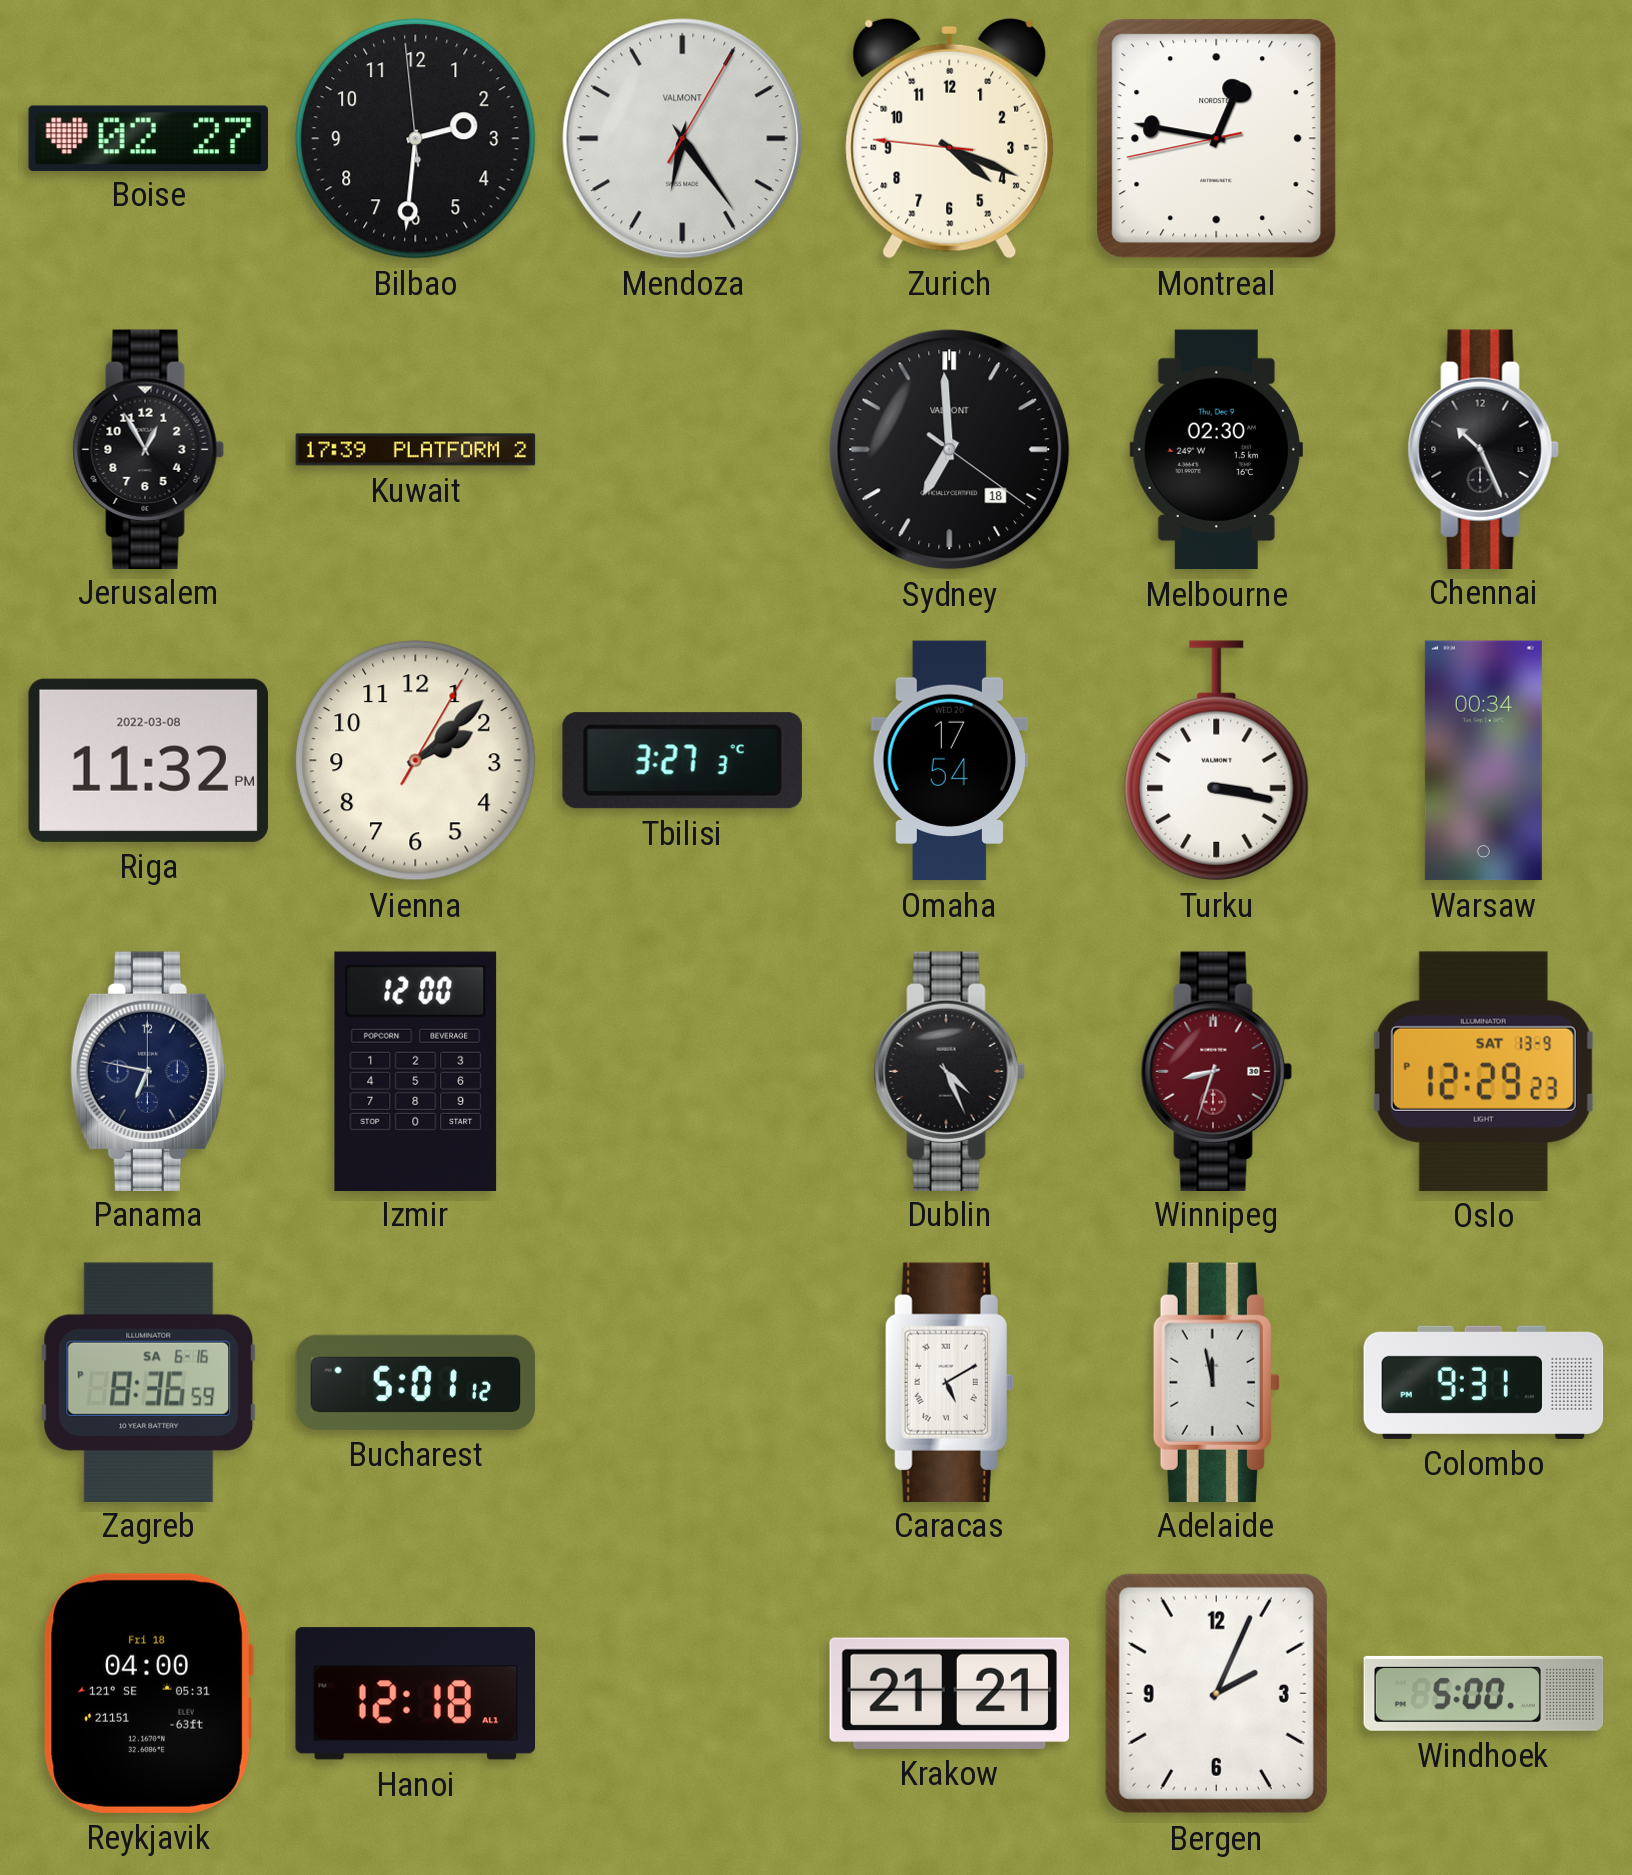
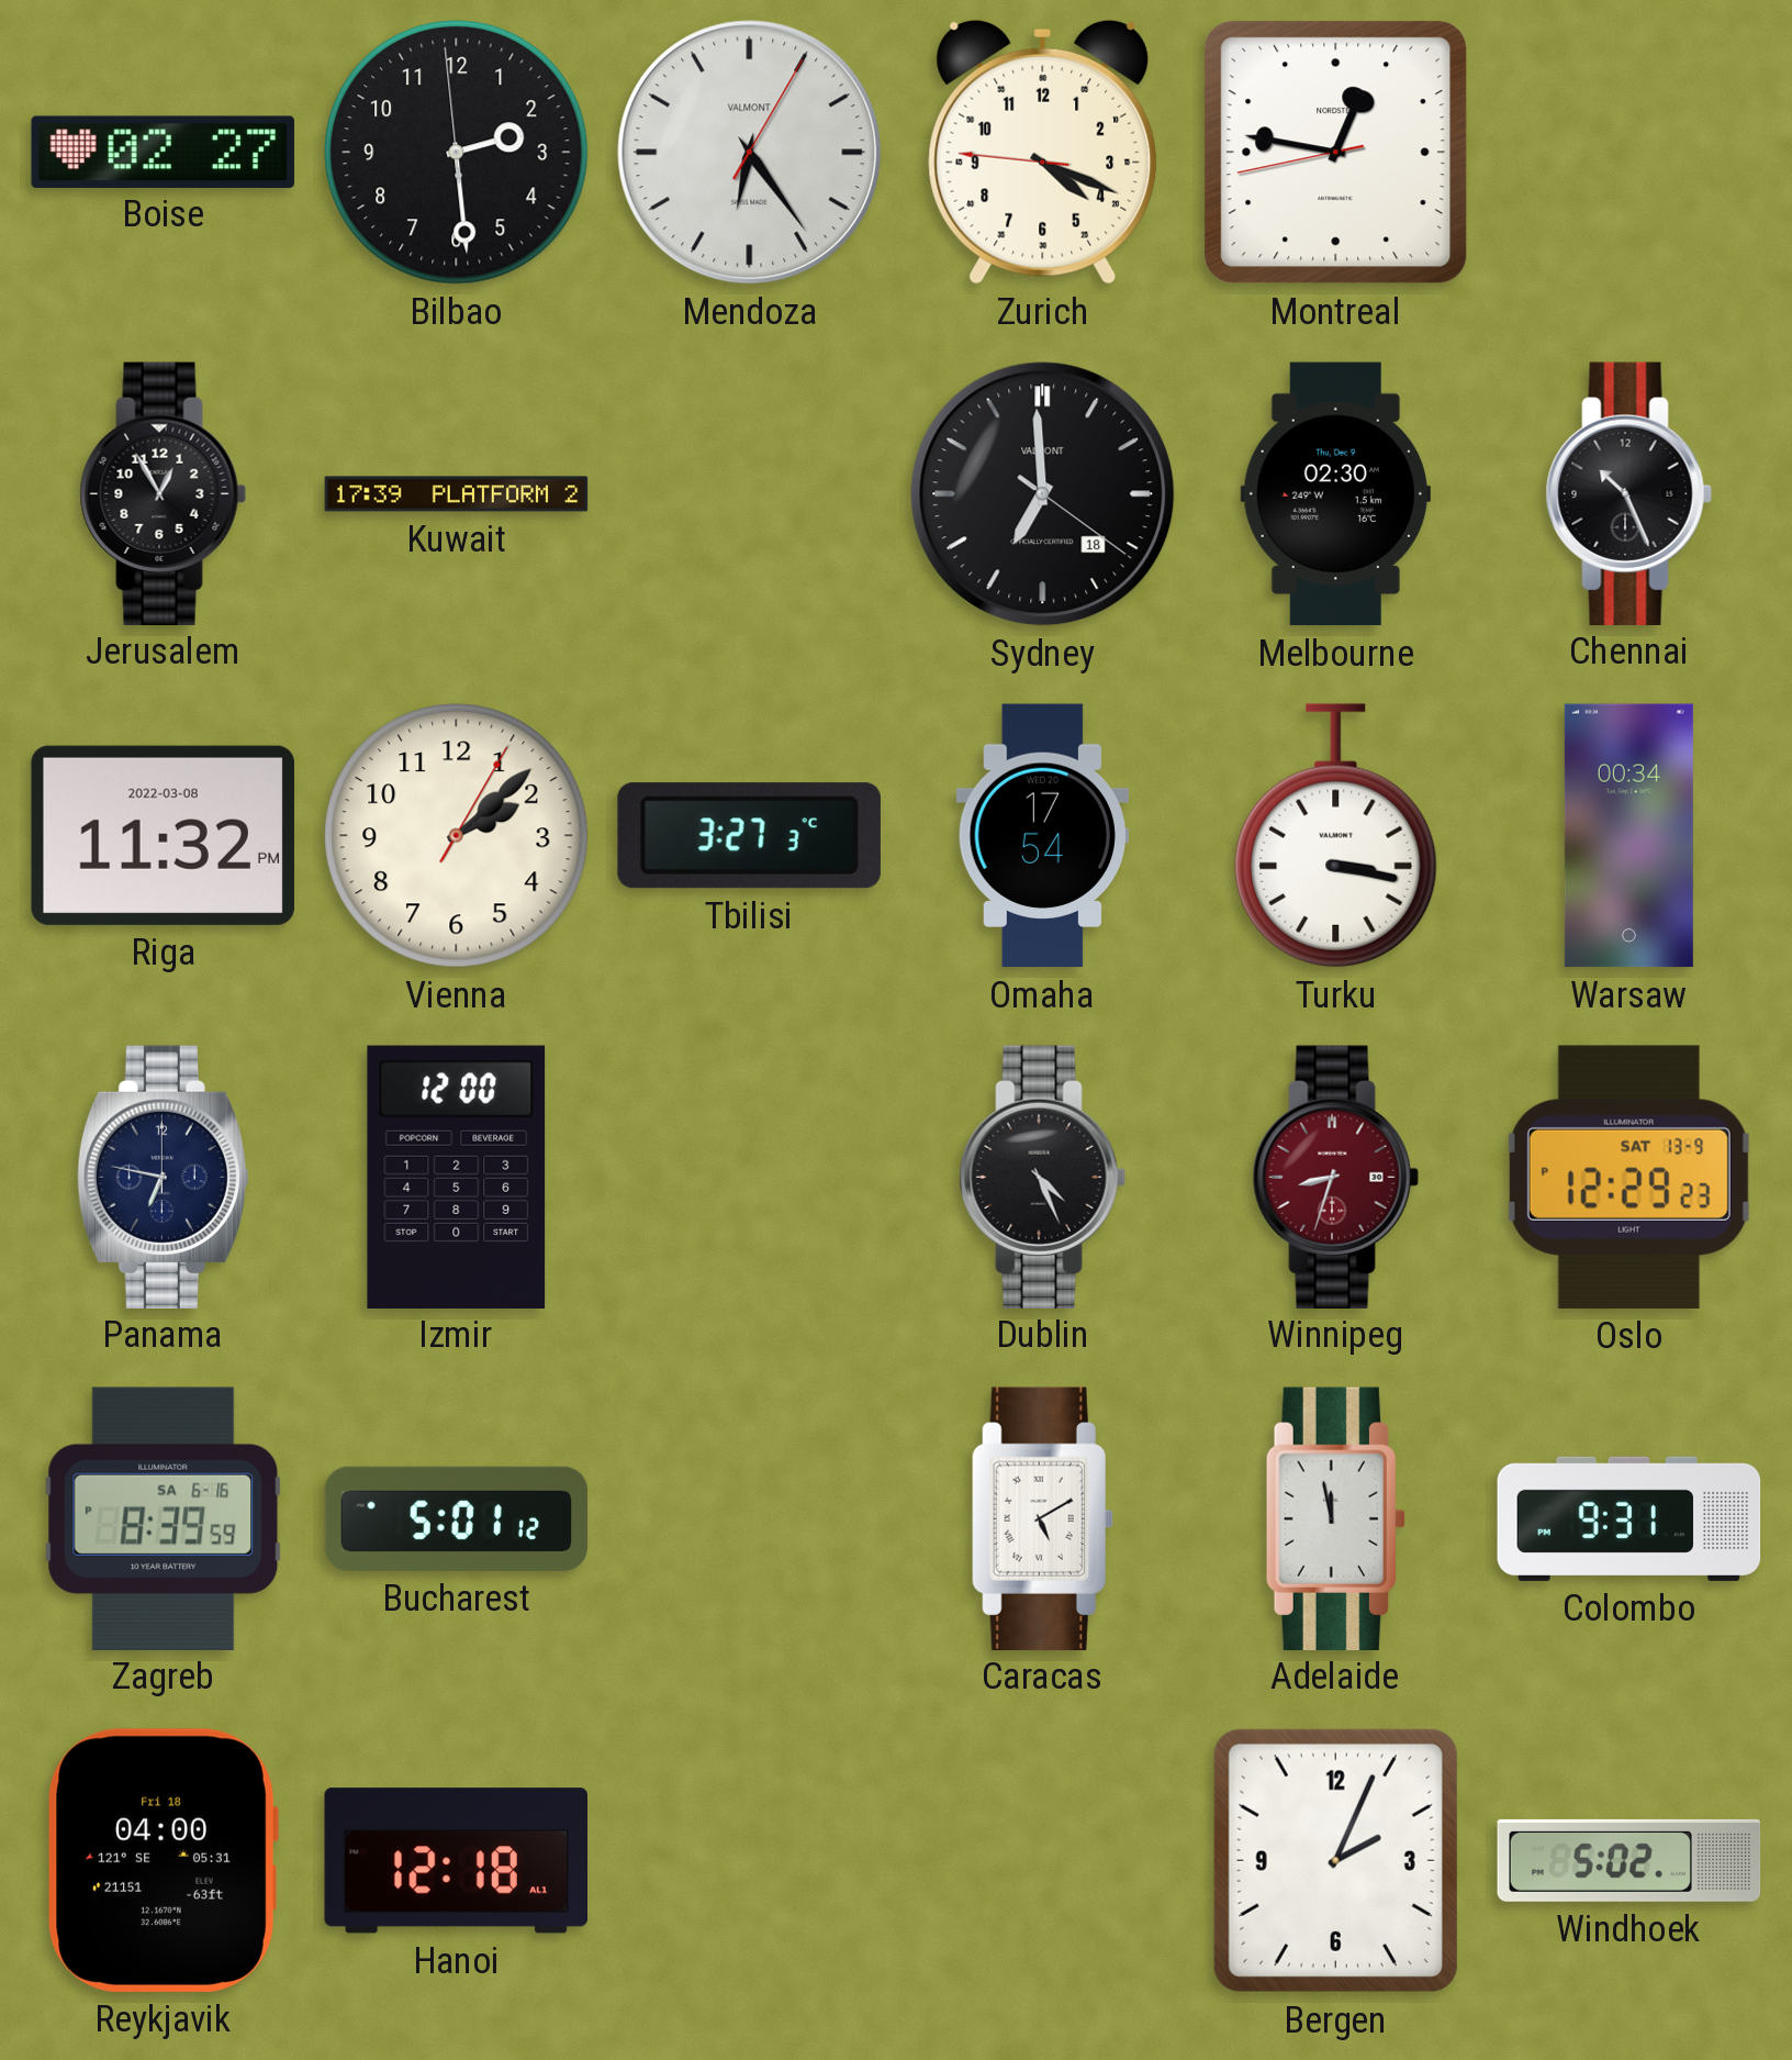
Bilbao: 2:30 -> 2:28
Zagreb: 8:36 -> 8:39
Krakow: 21:21 -> none
Windhoek: 5:00 -> 5:02
